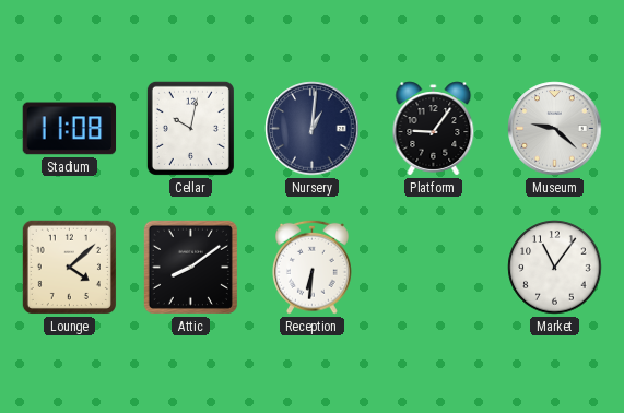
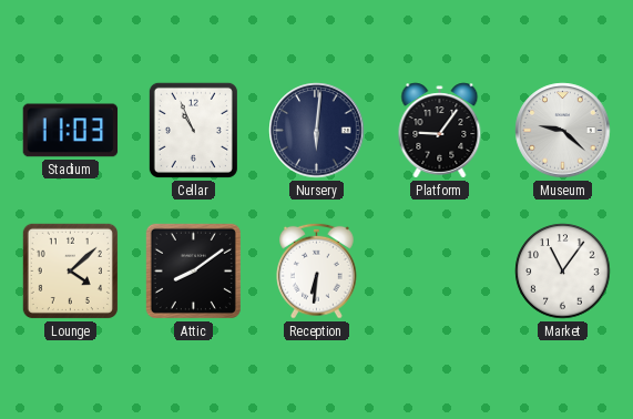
Stadium: 11:08 -> 11:03
Cellar: 10:02 -> 10:56
Nursery: 1:01 -> 6:01
